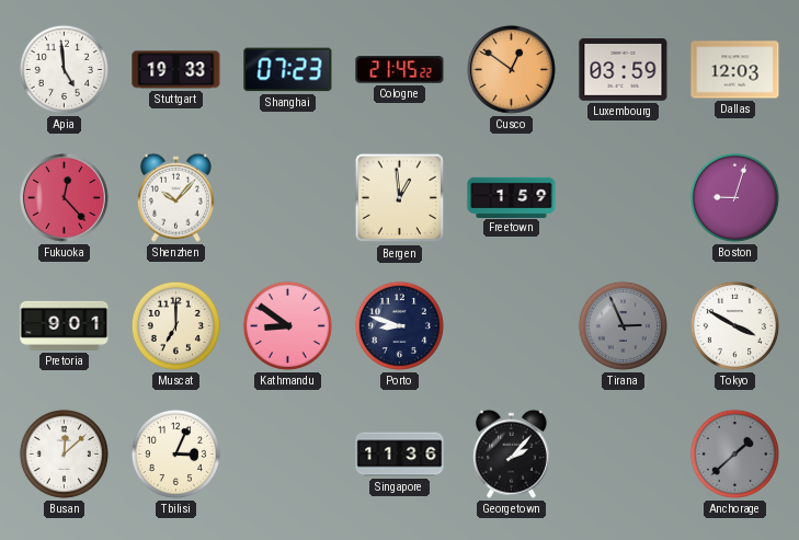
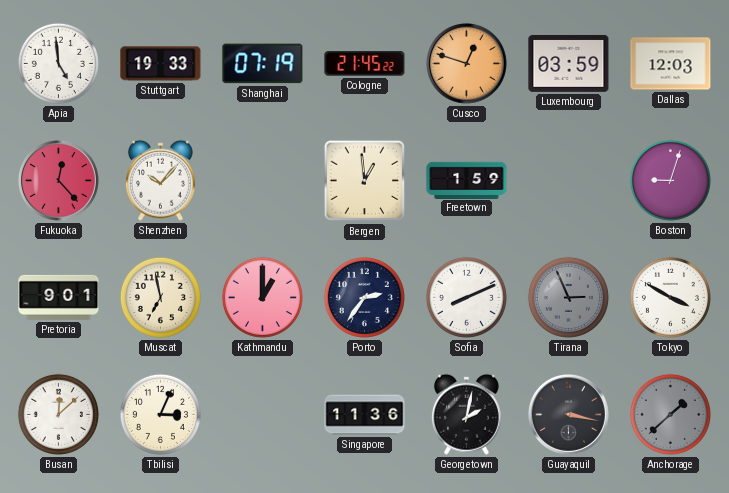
Shanghai: 07:23 -> 07:19
Cusco: 12:51 -> 12:48
Muscat: 7:00 -> 6:58
Kathmandu: 8:51 -> 1:00
Porto: 8:48 -> 2:36
Sofia: none -> 8:11
Georgetown: 2:07 -> 2:02
Guayaquil: none -> 3:17
